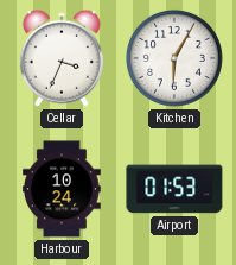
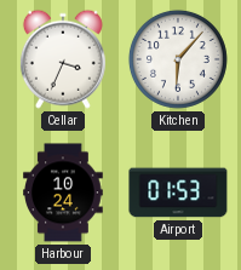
Kitchen: 6:05 -> 6:07
